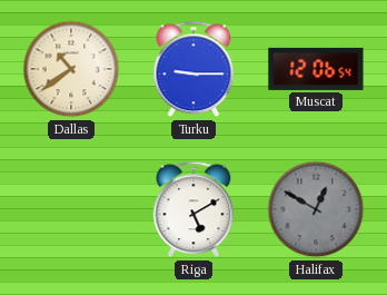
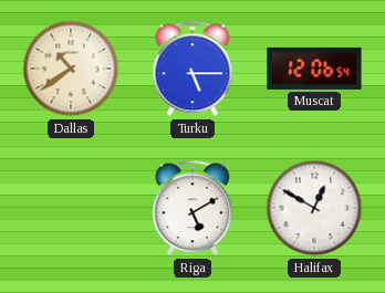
Turku: 9:15 -> 5:15
Halifax dial: grey -> white
